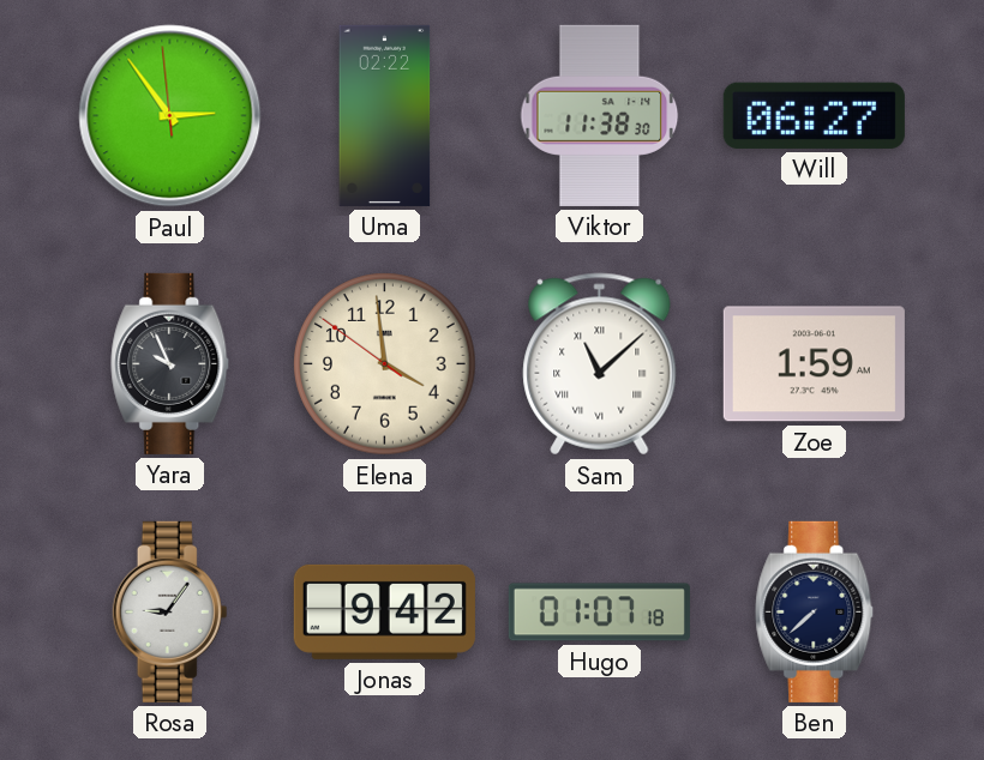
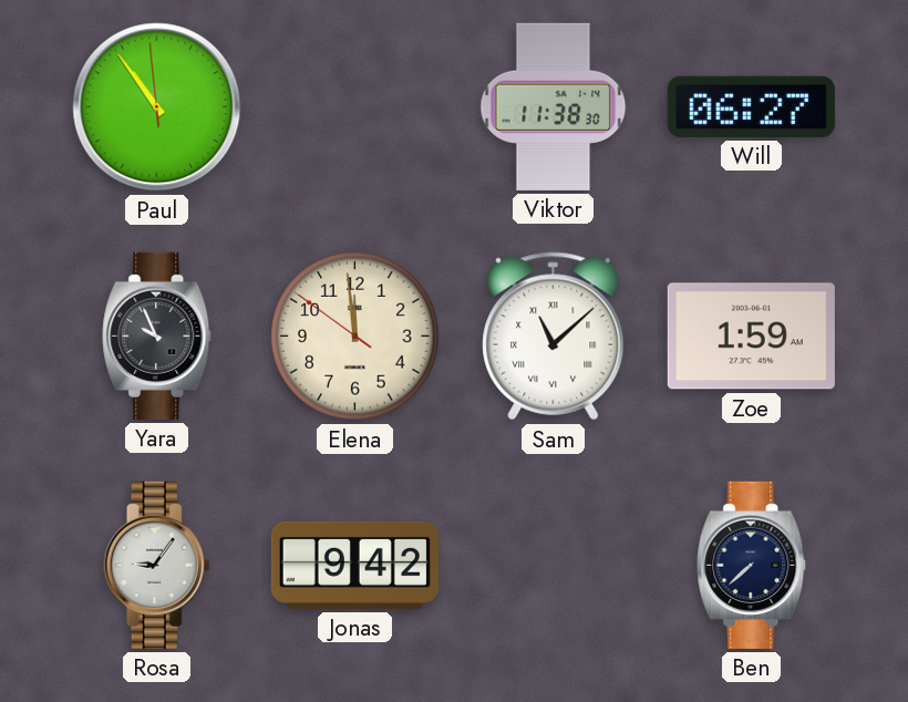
Paul: 2:53 -> 10:53
Uma: 02:22 -> none
Elena: 3:58 -> 11:58
Hugo: 01:07 -> none
